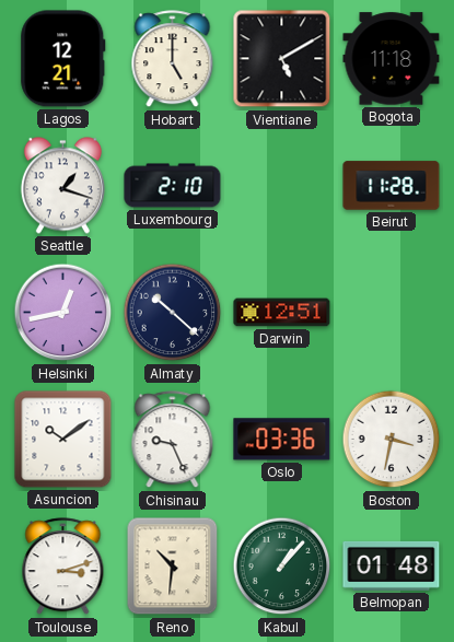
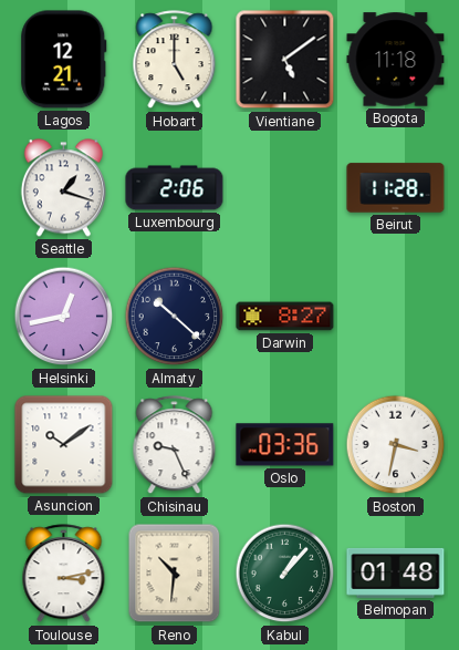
Vientiane: 5:10 -> 5:09
Luxembourg: 2:10 -> 2:06
Darwin: 12:51 -> 8:27
Toulouse: 3:12 -> 3:13
